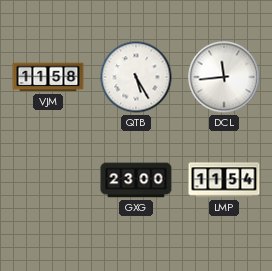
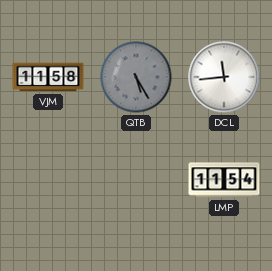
QTB dial: white -> grey
GXG: 23:00 -> none
